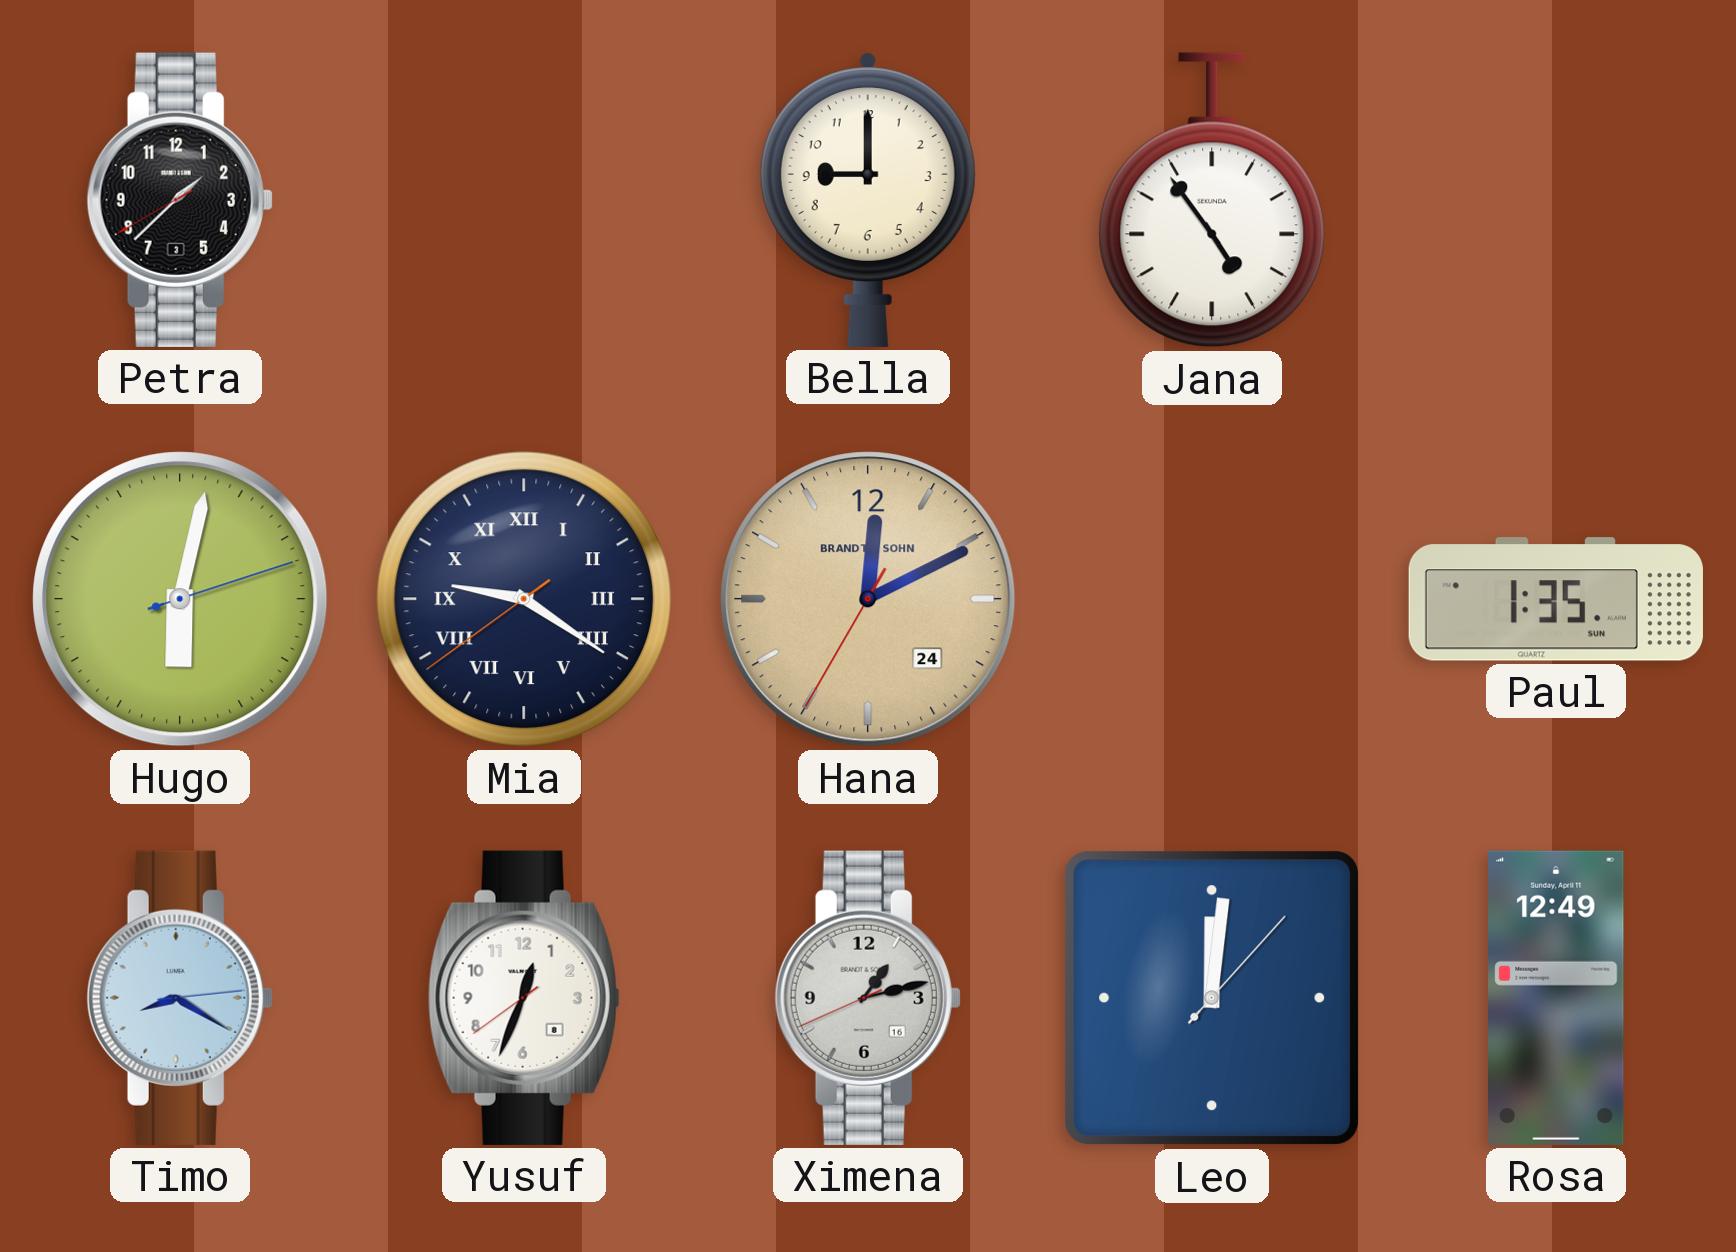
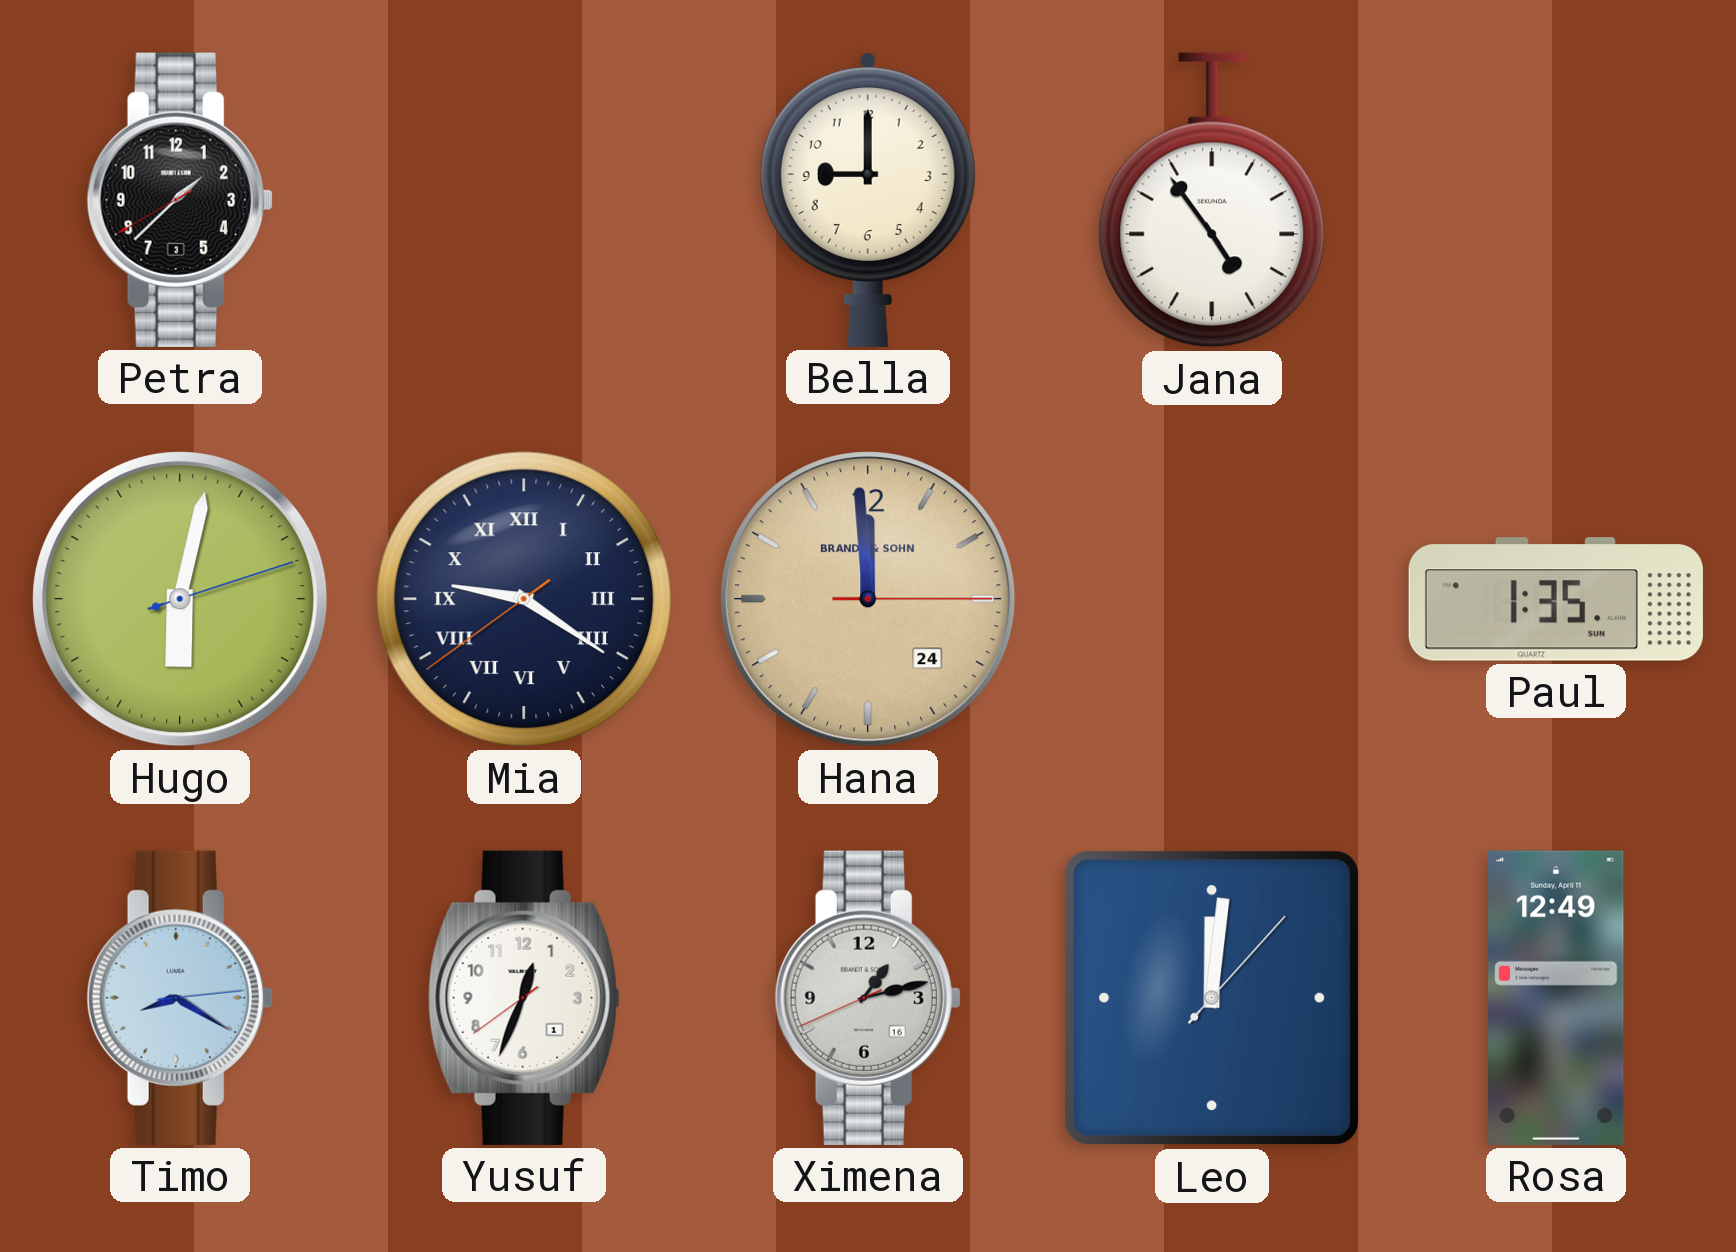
Hana: 12:10 -> 11:59
Yusuf date: 8 -> 1
